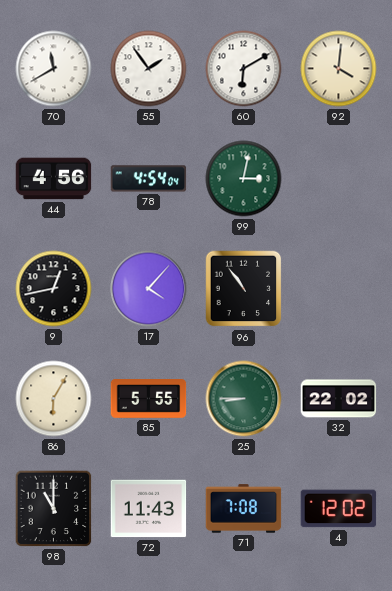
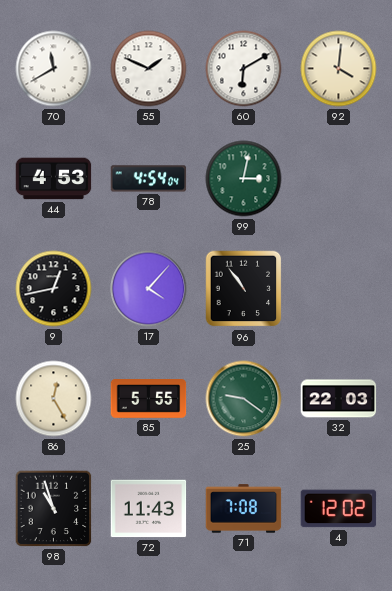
55: 1:54 -> 1:49
44: 4:56 -> 4:53
86: 6:05 -> 12:25
25: 8:45 -> 9:21
32: 22:02 -> 22:03
98: 11:00 -> 10:57
